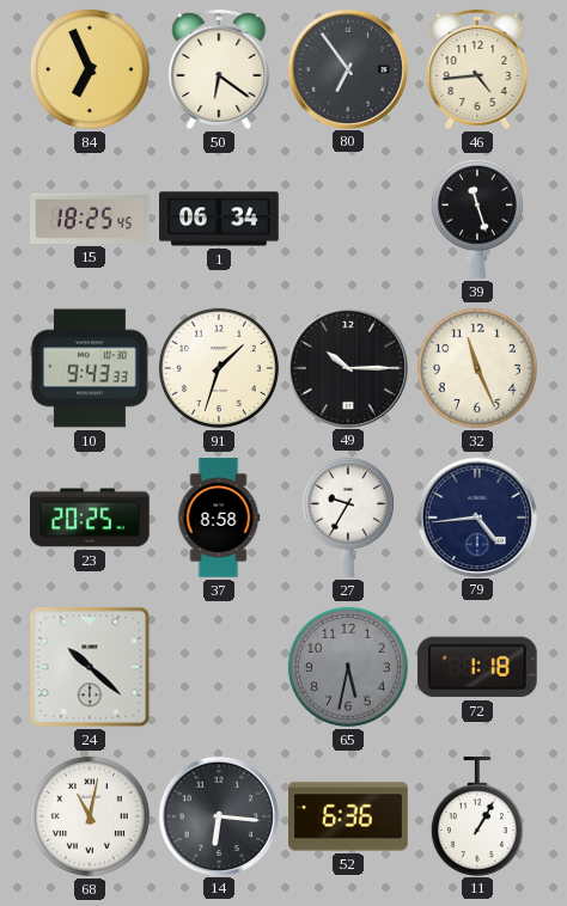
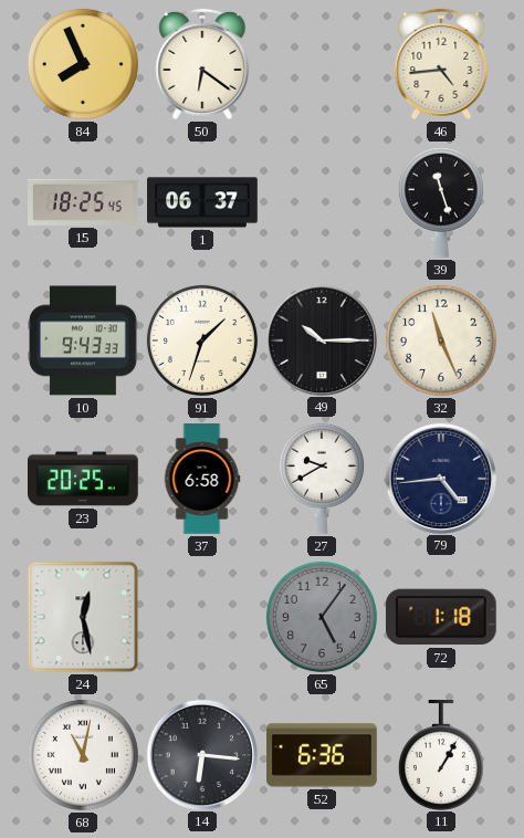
84: 6:56 -> 7:56
80: 6:54 -> none
1: 06:34 -> 06:37
37: 8:58 -> 6:58
27: 9:35 -> 9:40
24: 10:22 -> 12:28
65: 5:32 -> 5:06
